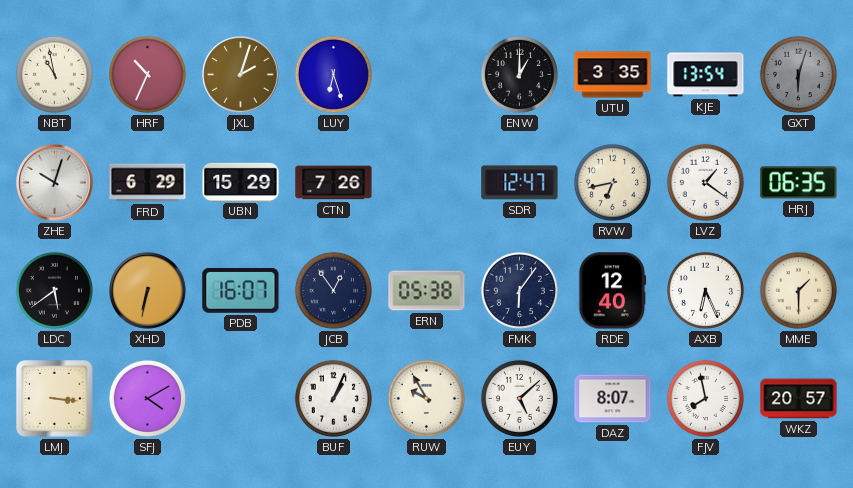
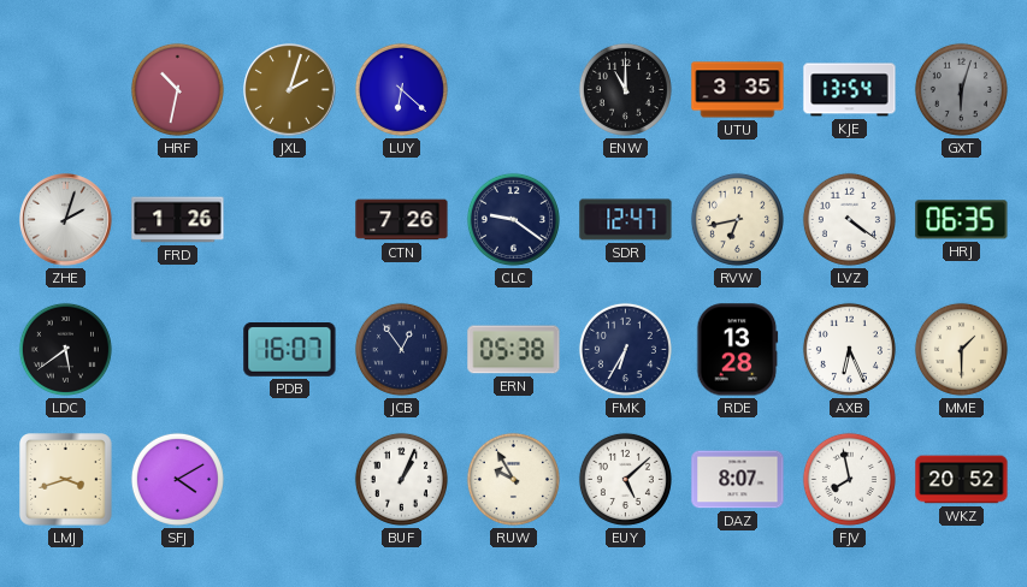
NBT: 10:58 -> none
HRF: 10:34 -> 10:32
LUY: 6:27 -> 6:22
ENW: 1:00 -> 11:00
ZHE: 10:03 -> 2:03
FRD: 6:29 -> 1:26
UBN: 15:29 -> none
CLC: none -> 9:21
LVZ: 1:21 -> 4:21
XHD: 6:32 -> none
FMK: 6:06 -> 6:35
RDE: 12:40 -> 13:28
LMJ: 3:16 -> 3:42
WKZ: 20:57 -> 20:52
